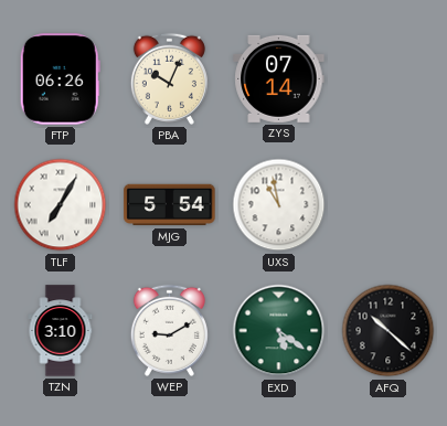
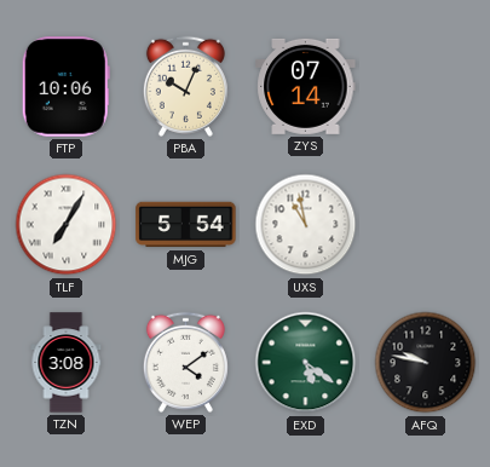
FTP: 06:26 -> 10:06
TZN: 3:10 -> 3:08
WEP: 9:10 -> 4:09
AFQ: 10:22 -> 9:47
